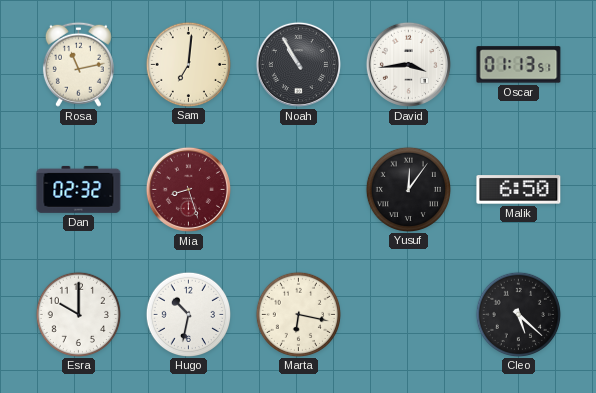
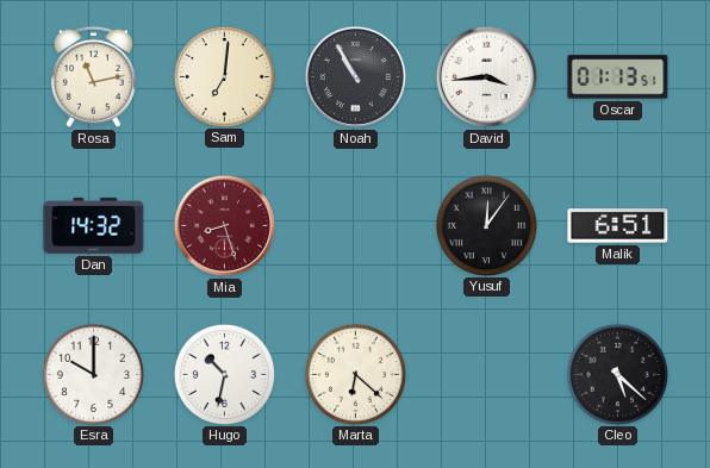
Dan: 02:32 -> 14:32
Malik: 6:50 -> 6:51
Marta: 6:17 -> 6:22
